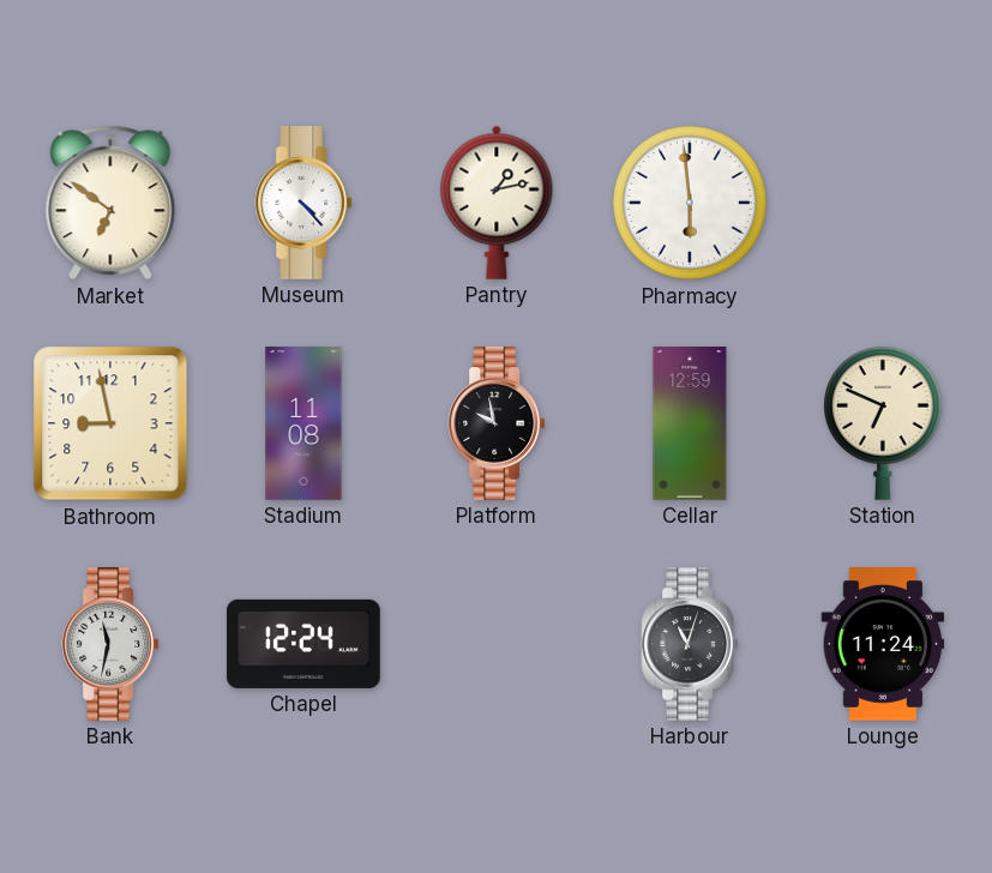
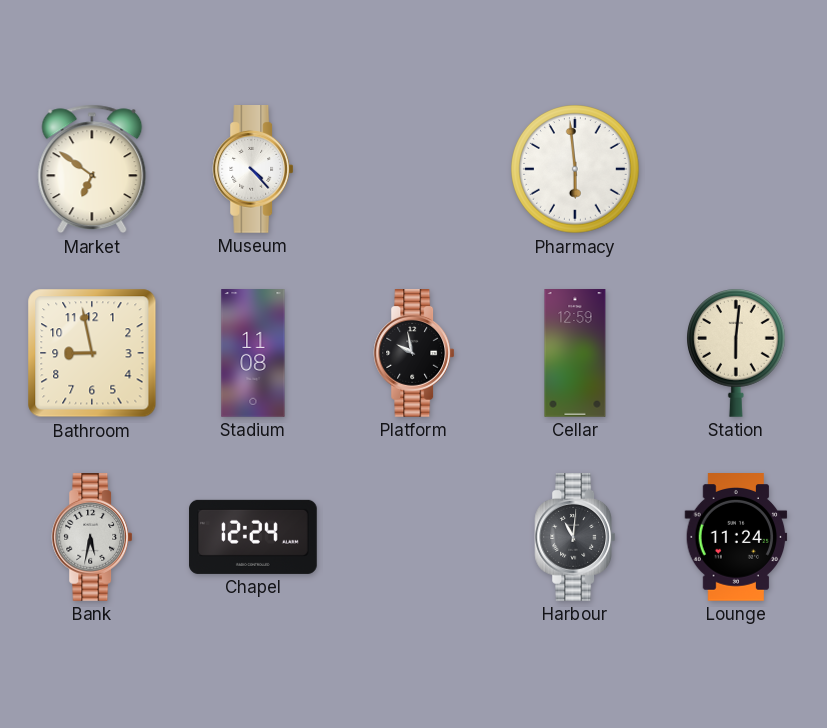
Pantry: 1:13 -> none
Station: 6:49 -> 6:01
Bank: 11:32 -> 5:32
Harbour: 11:03 -> 11:01
